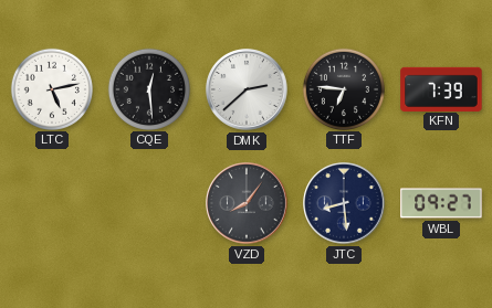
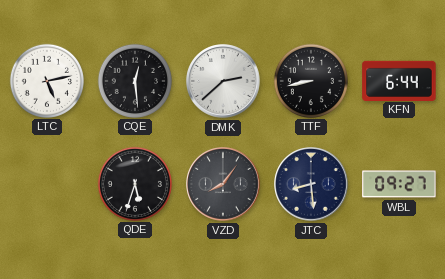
TTF: 6:46 -> 8:43
KFN: 7:39 -> 6:44
QDE: none -> 5:33
